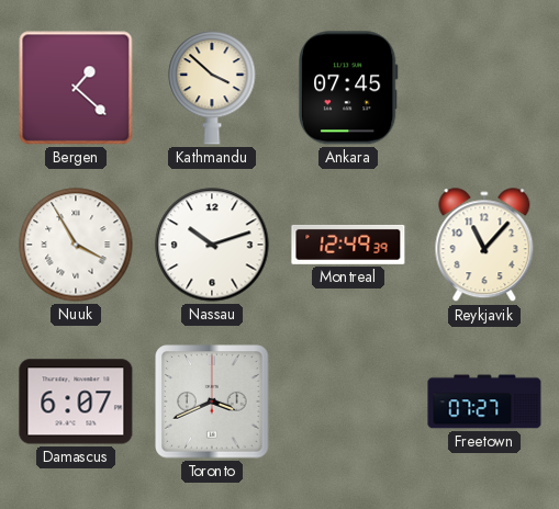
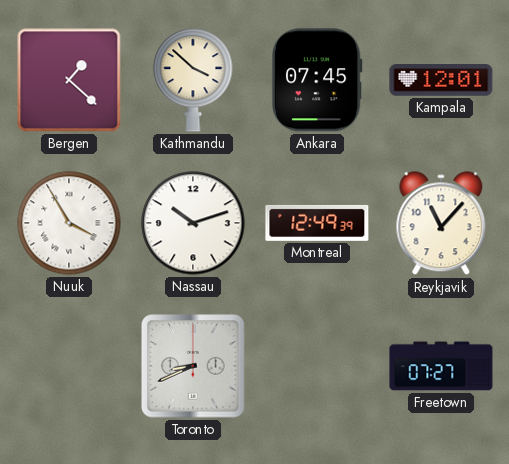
Kampala: none -> 12:01
Damascus: 6:07 -> none
Toronto: 3:41 -> 8:41
